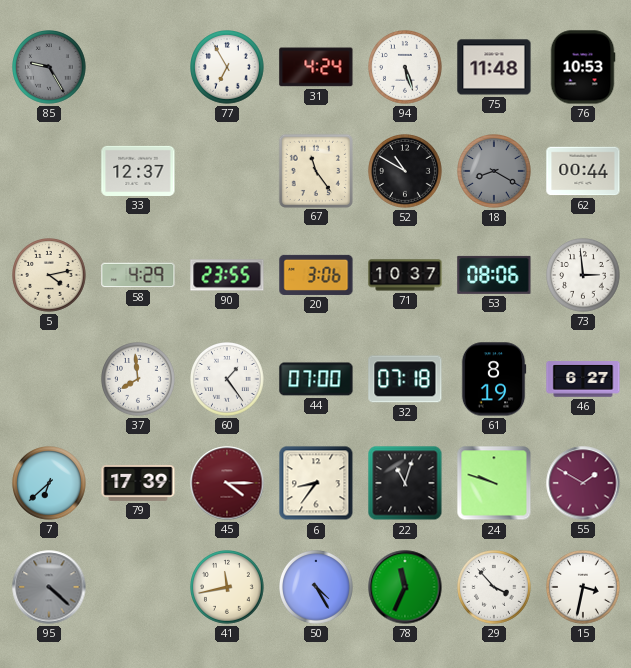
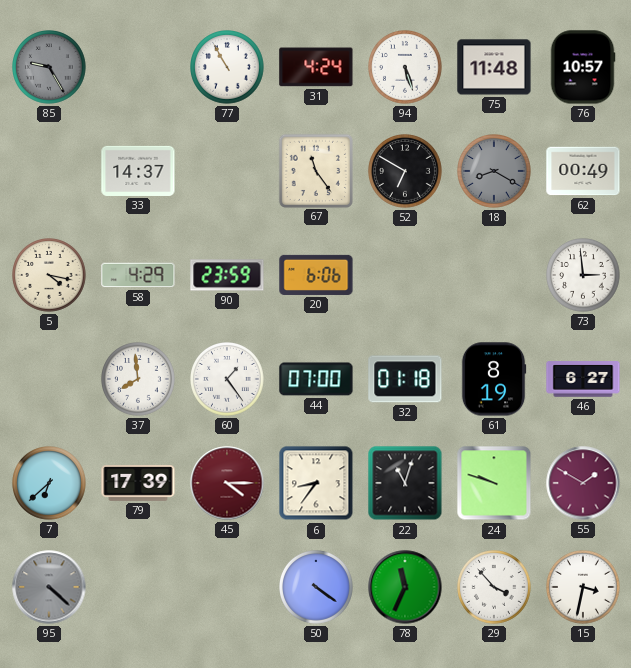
77: 6:55 -> 10:55
76: 10:53 -> 10:57
33: 12:37 -> 14:37
52: 10:50 -> 6:50
62: 00:44 -> 00:49
5: 4:13 -> 4:17
90: 23:55 -> 23:59
20: 3:06 -> 6:06
71: 10:37 -> none
53: 08:06 -> none
32: 07:18 -> 01:18
41: 11:43 -> none
50: 4:25 -> 4:21
